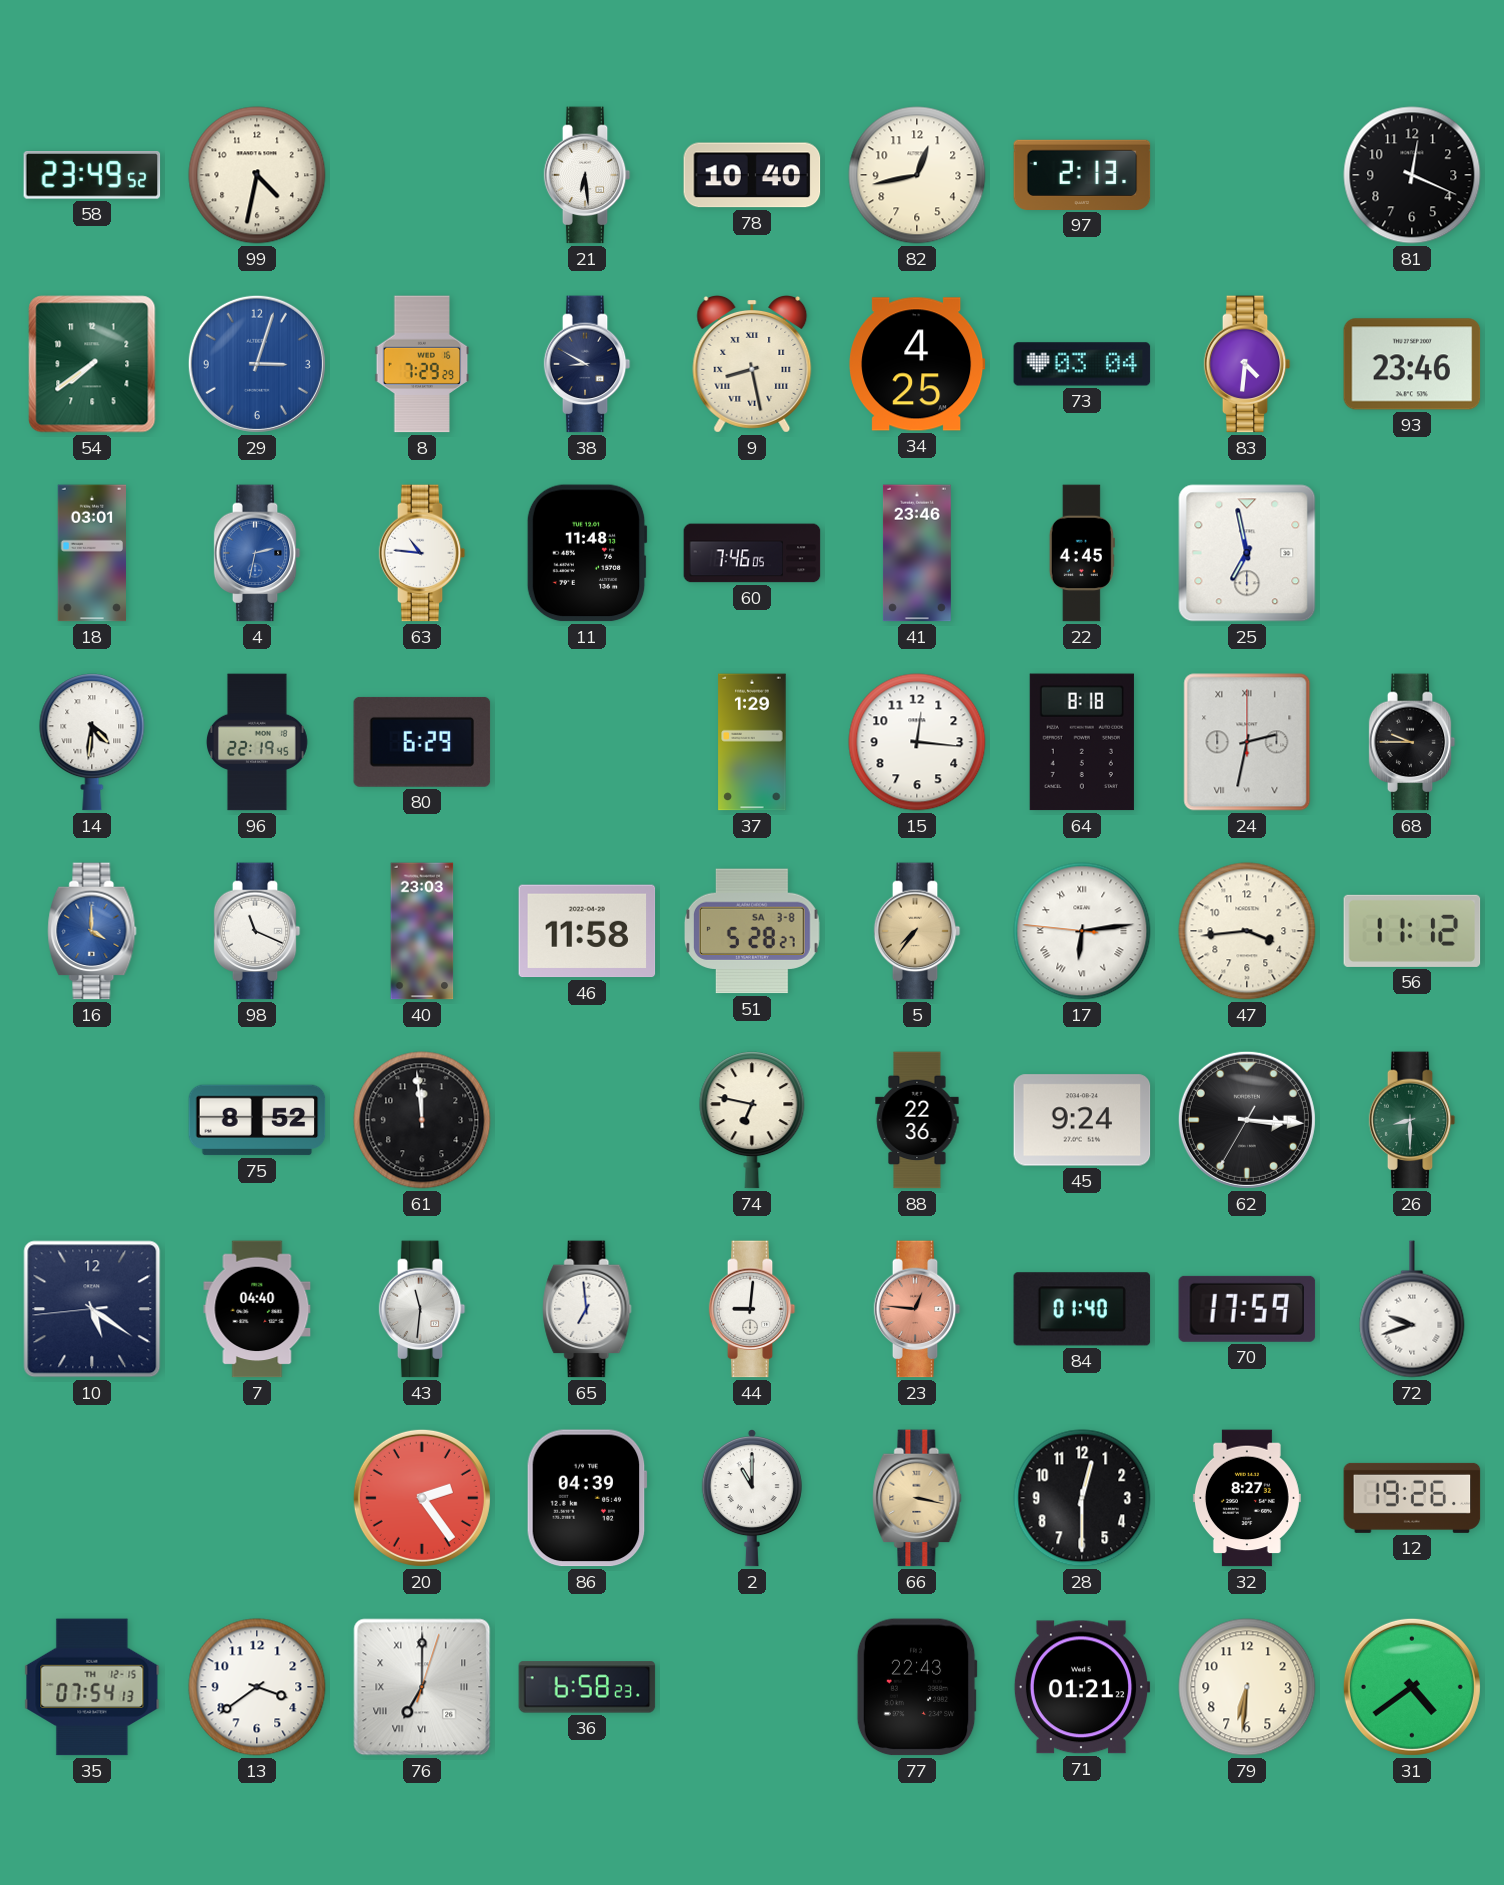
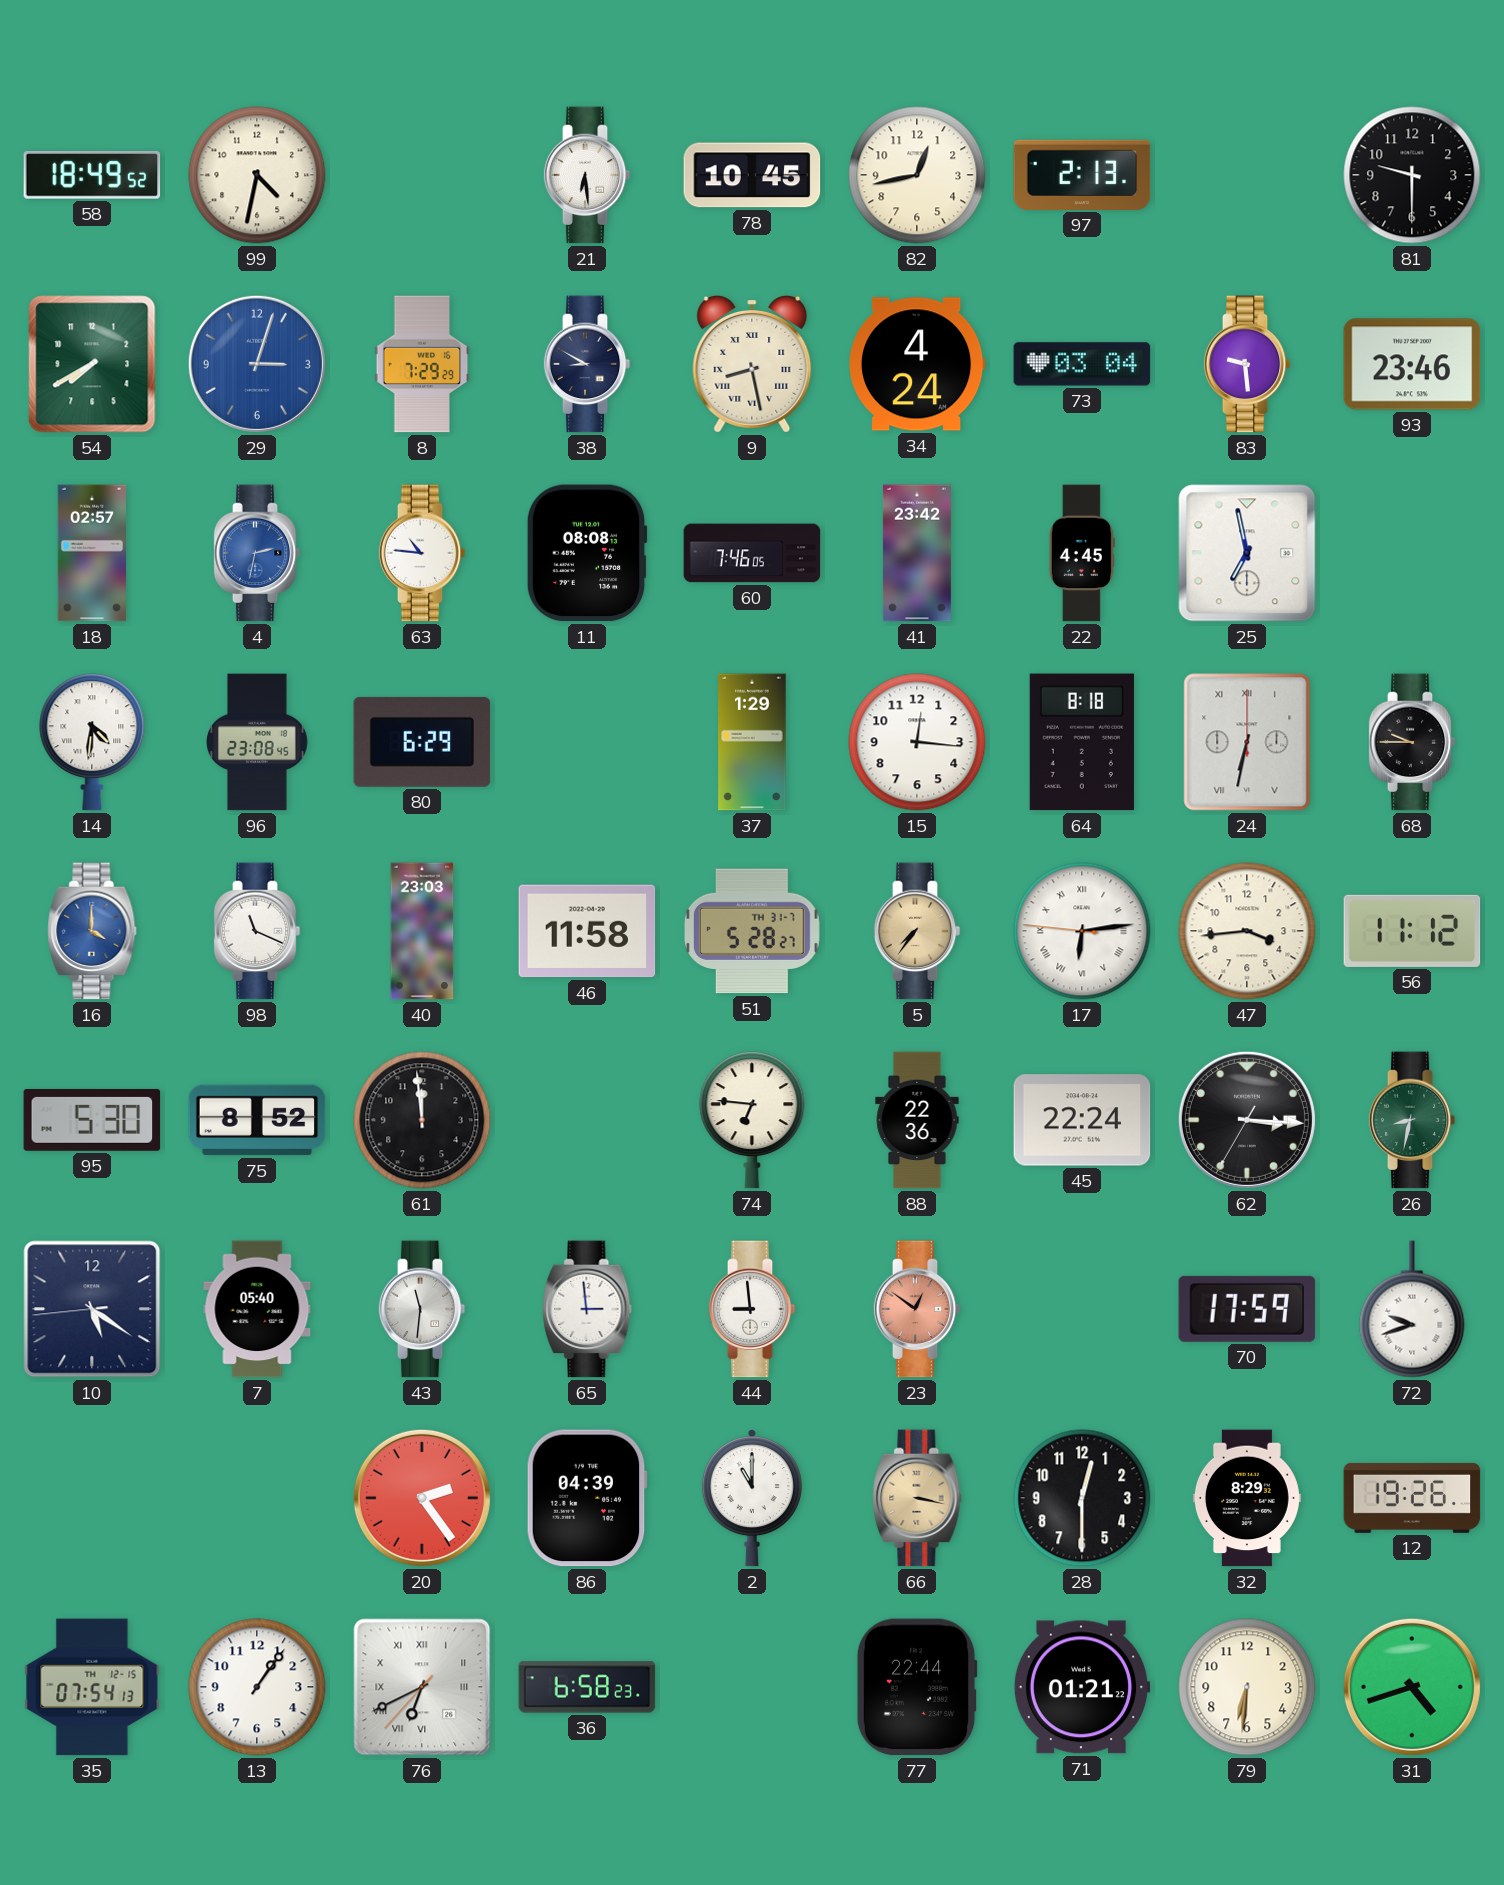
58: 23:49 -> 18:49
78: 10:40 -> 10:45
81: 12:19 -> 9:30
54: 7:39 -> 7:40
34: 4:25 -> 4:24
83: 4:31 -> 9:29
18: 03:01 -> 02:57
11: 11:48 -> 08:08
41: 23:46 -> 23:42
96: 22:19 -> 23:08
24: 2:32 -> 6:32
51 date: SA 3-8 -> TH 31-7
95: none -> 5:30
74: 6:47 -> 6:46
45: 9:24 -> 22:24
26: 8:30 -> 8:32
7: 04:40 -> 05:40
65: 6:59 -> 2:59
44: 9:01 -> 8:59
23: 12:46 -> 12:51
84: 01:40 -> none
32: 8:27 -> 8:29
13: 3:39 -> 1:06
76: 7:00 -> 6:40
77: 22:43 -> 22:44
31: 4:39 -> 4:42
